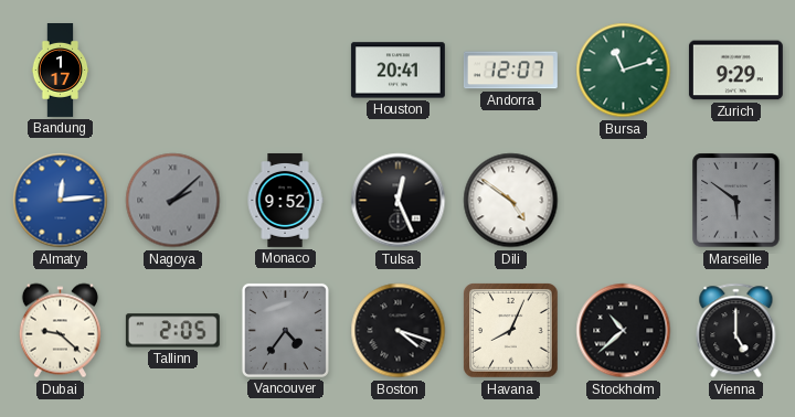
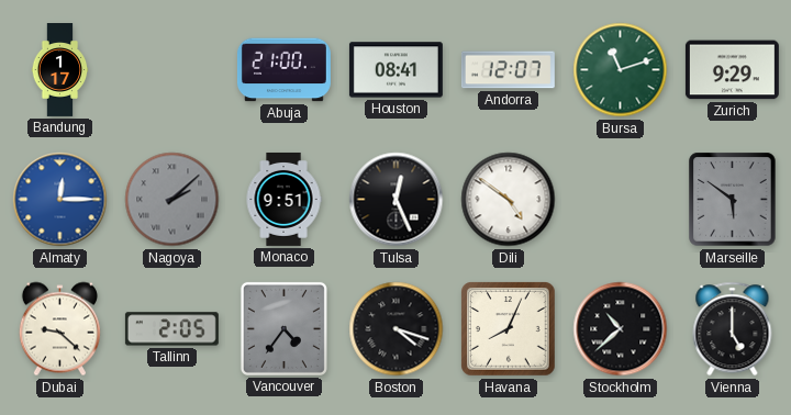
Abuja: none -> 21:00
Houston: 20:41 -> 08:41
Almaty: 12:14 -> 12:15
Monaco: 9:52 -> 9:51
